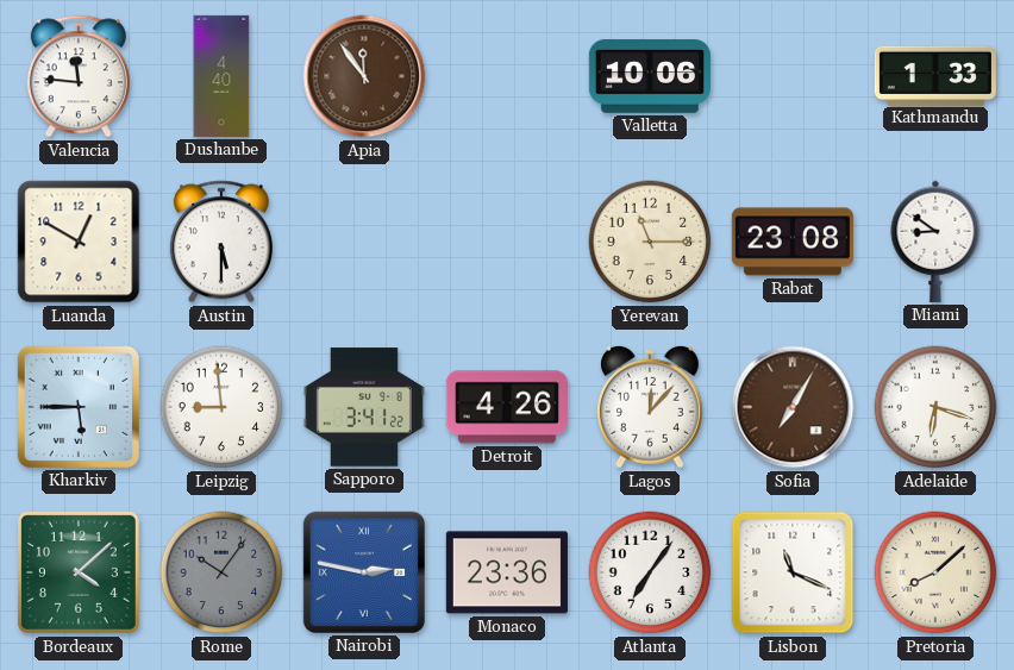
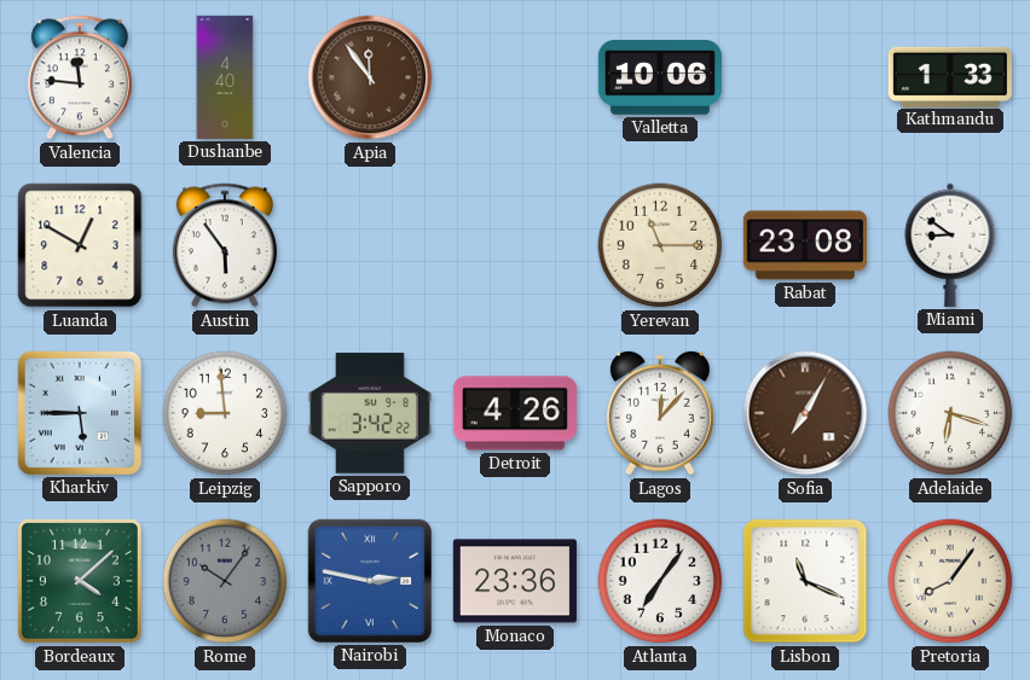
Austin: 5:30 -> 5:54
Sapporo: 3:41 -> 3:42
Pretoria: 8:08 -> 8:06
